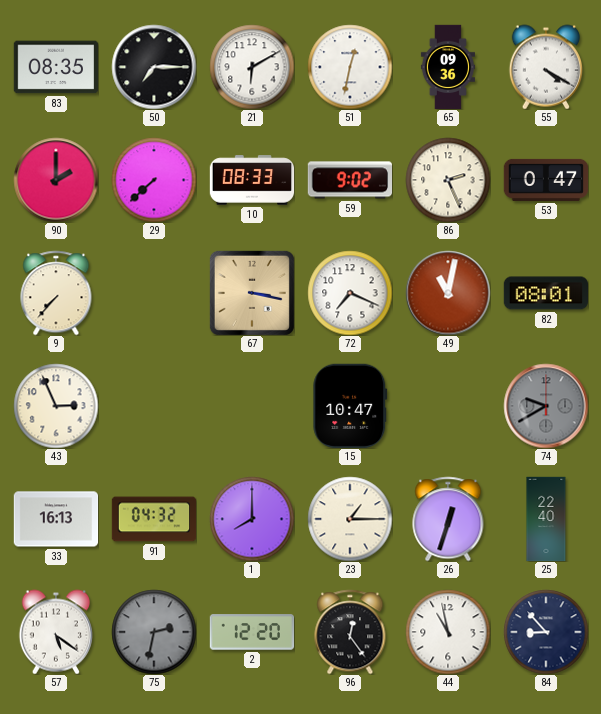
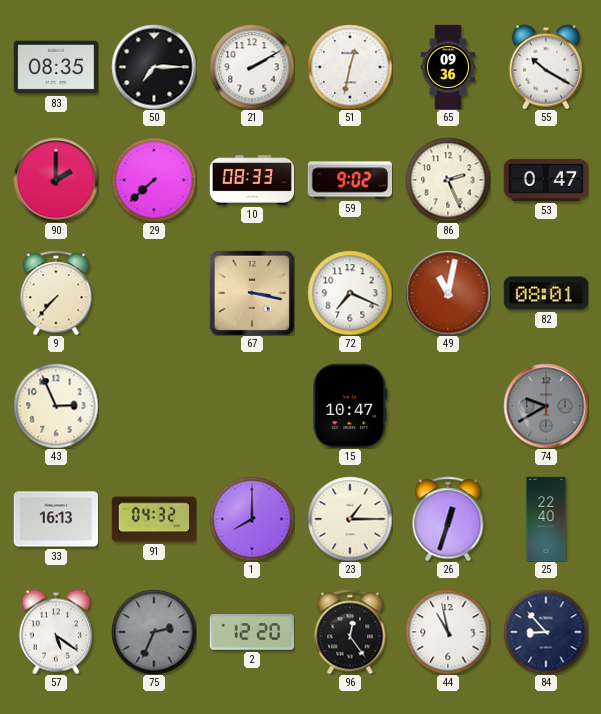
21: 6:10 -> 2:10
55: 4:20 -> 10:20
75: 2:32 -> 2:34
